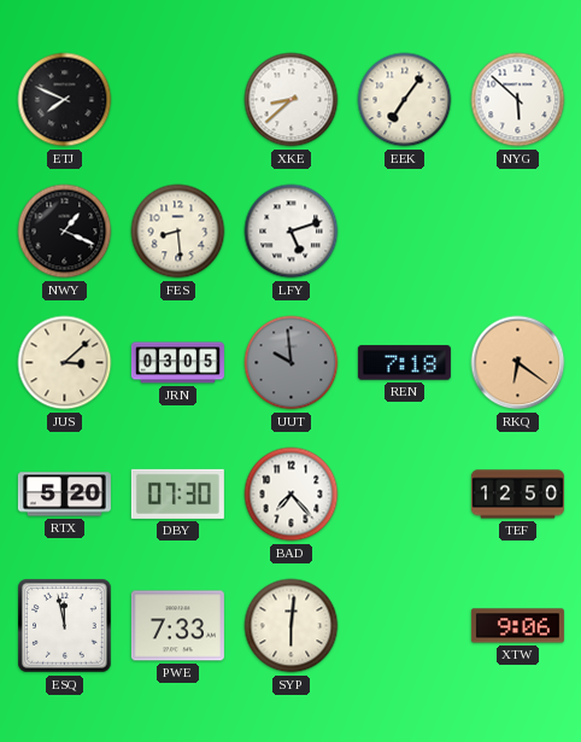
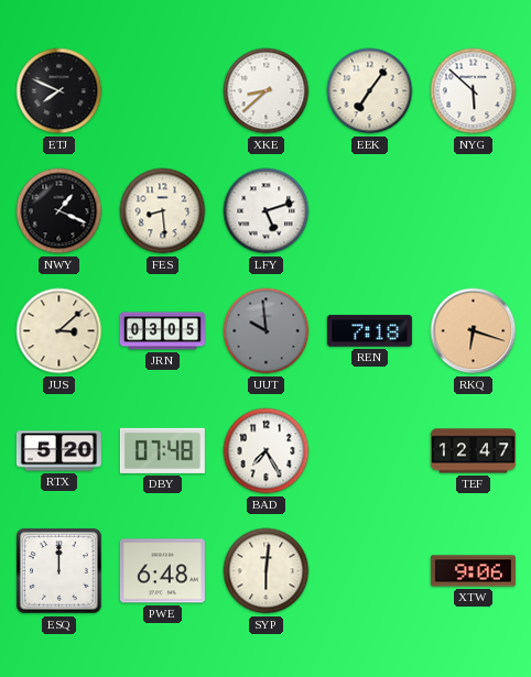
RKQ: 6:21 -> 6:18
DBY: 07:30 -> 07:48
BAD: 7:23 -> 7:25
TEF: 12:50 -> 12:47
ESQ: 11:58 -> 12:00
PWE: 7:33 -> 6:48
